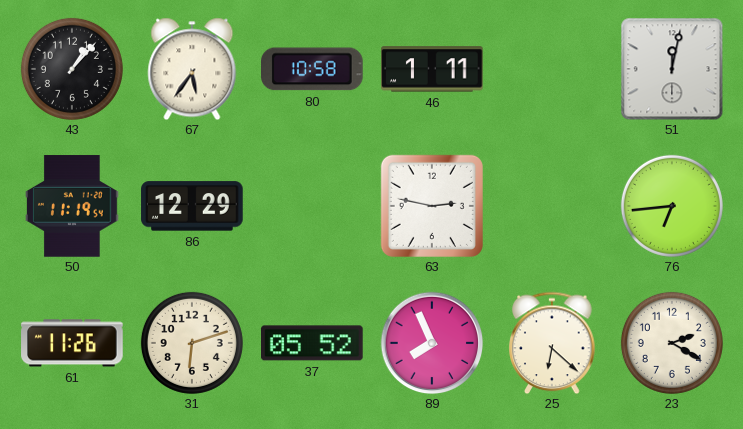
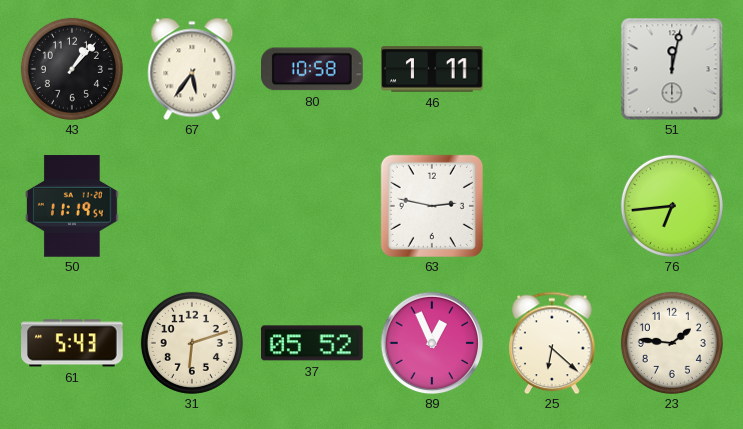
86: 12:29 -> none
61: 11:26 -> 5:43
89: 7:56 -> 12:56
23: 2:20 -> 1:46
